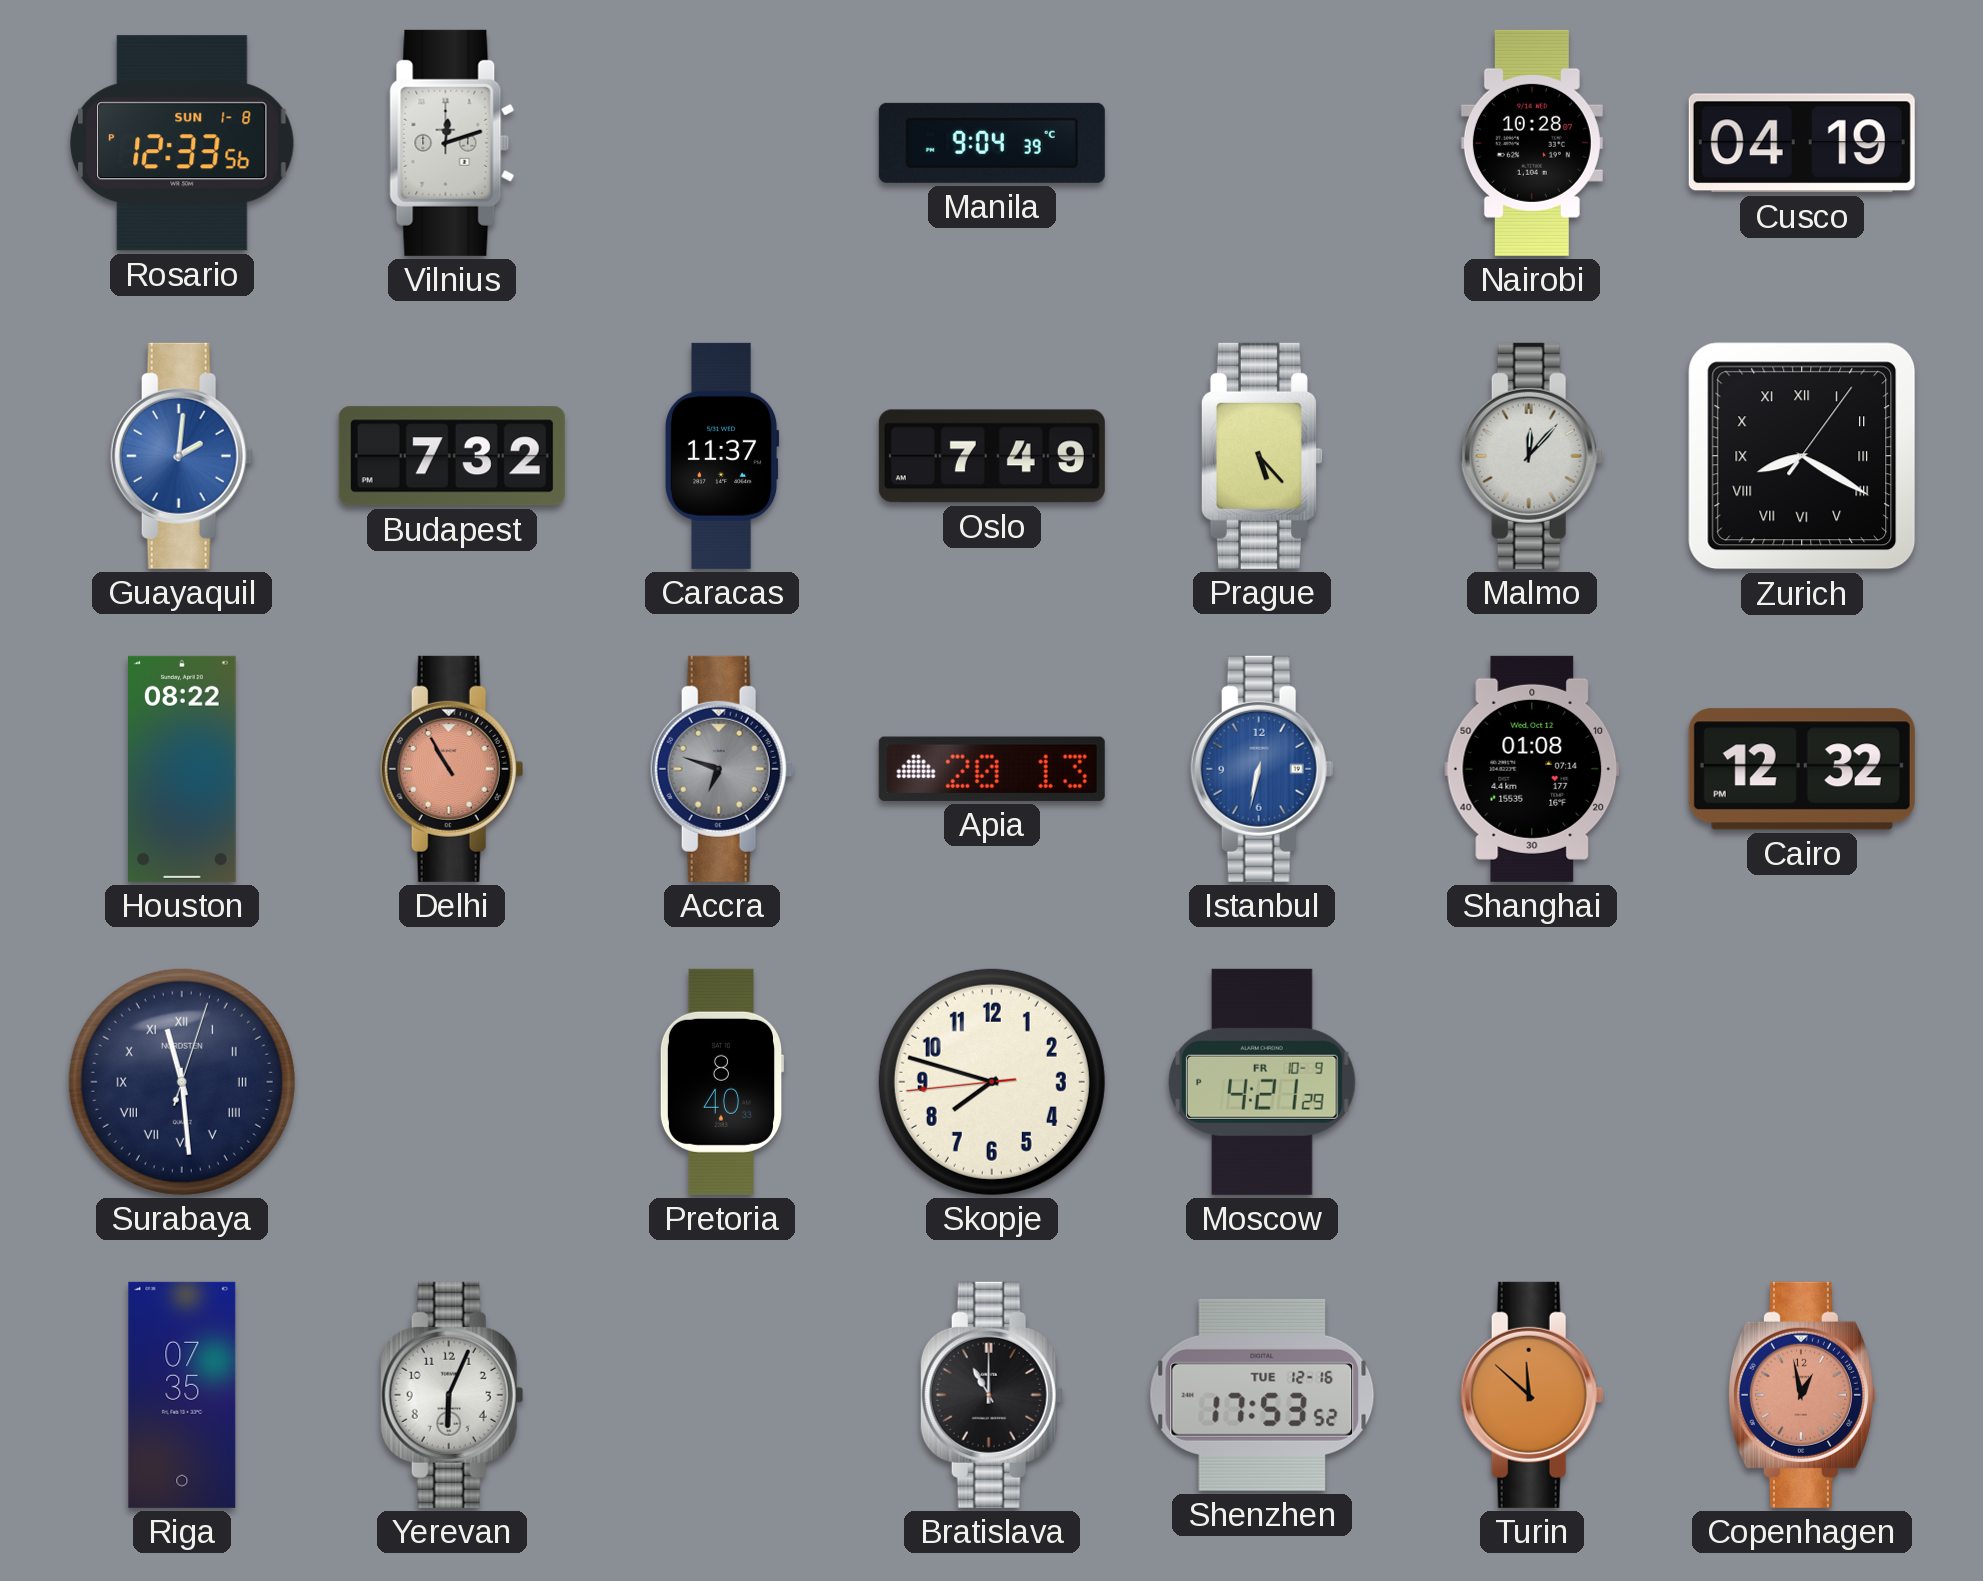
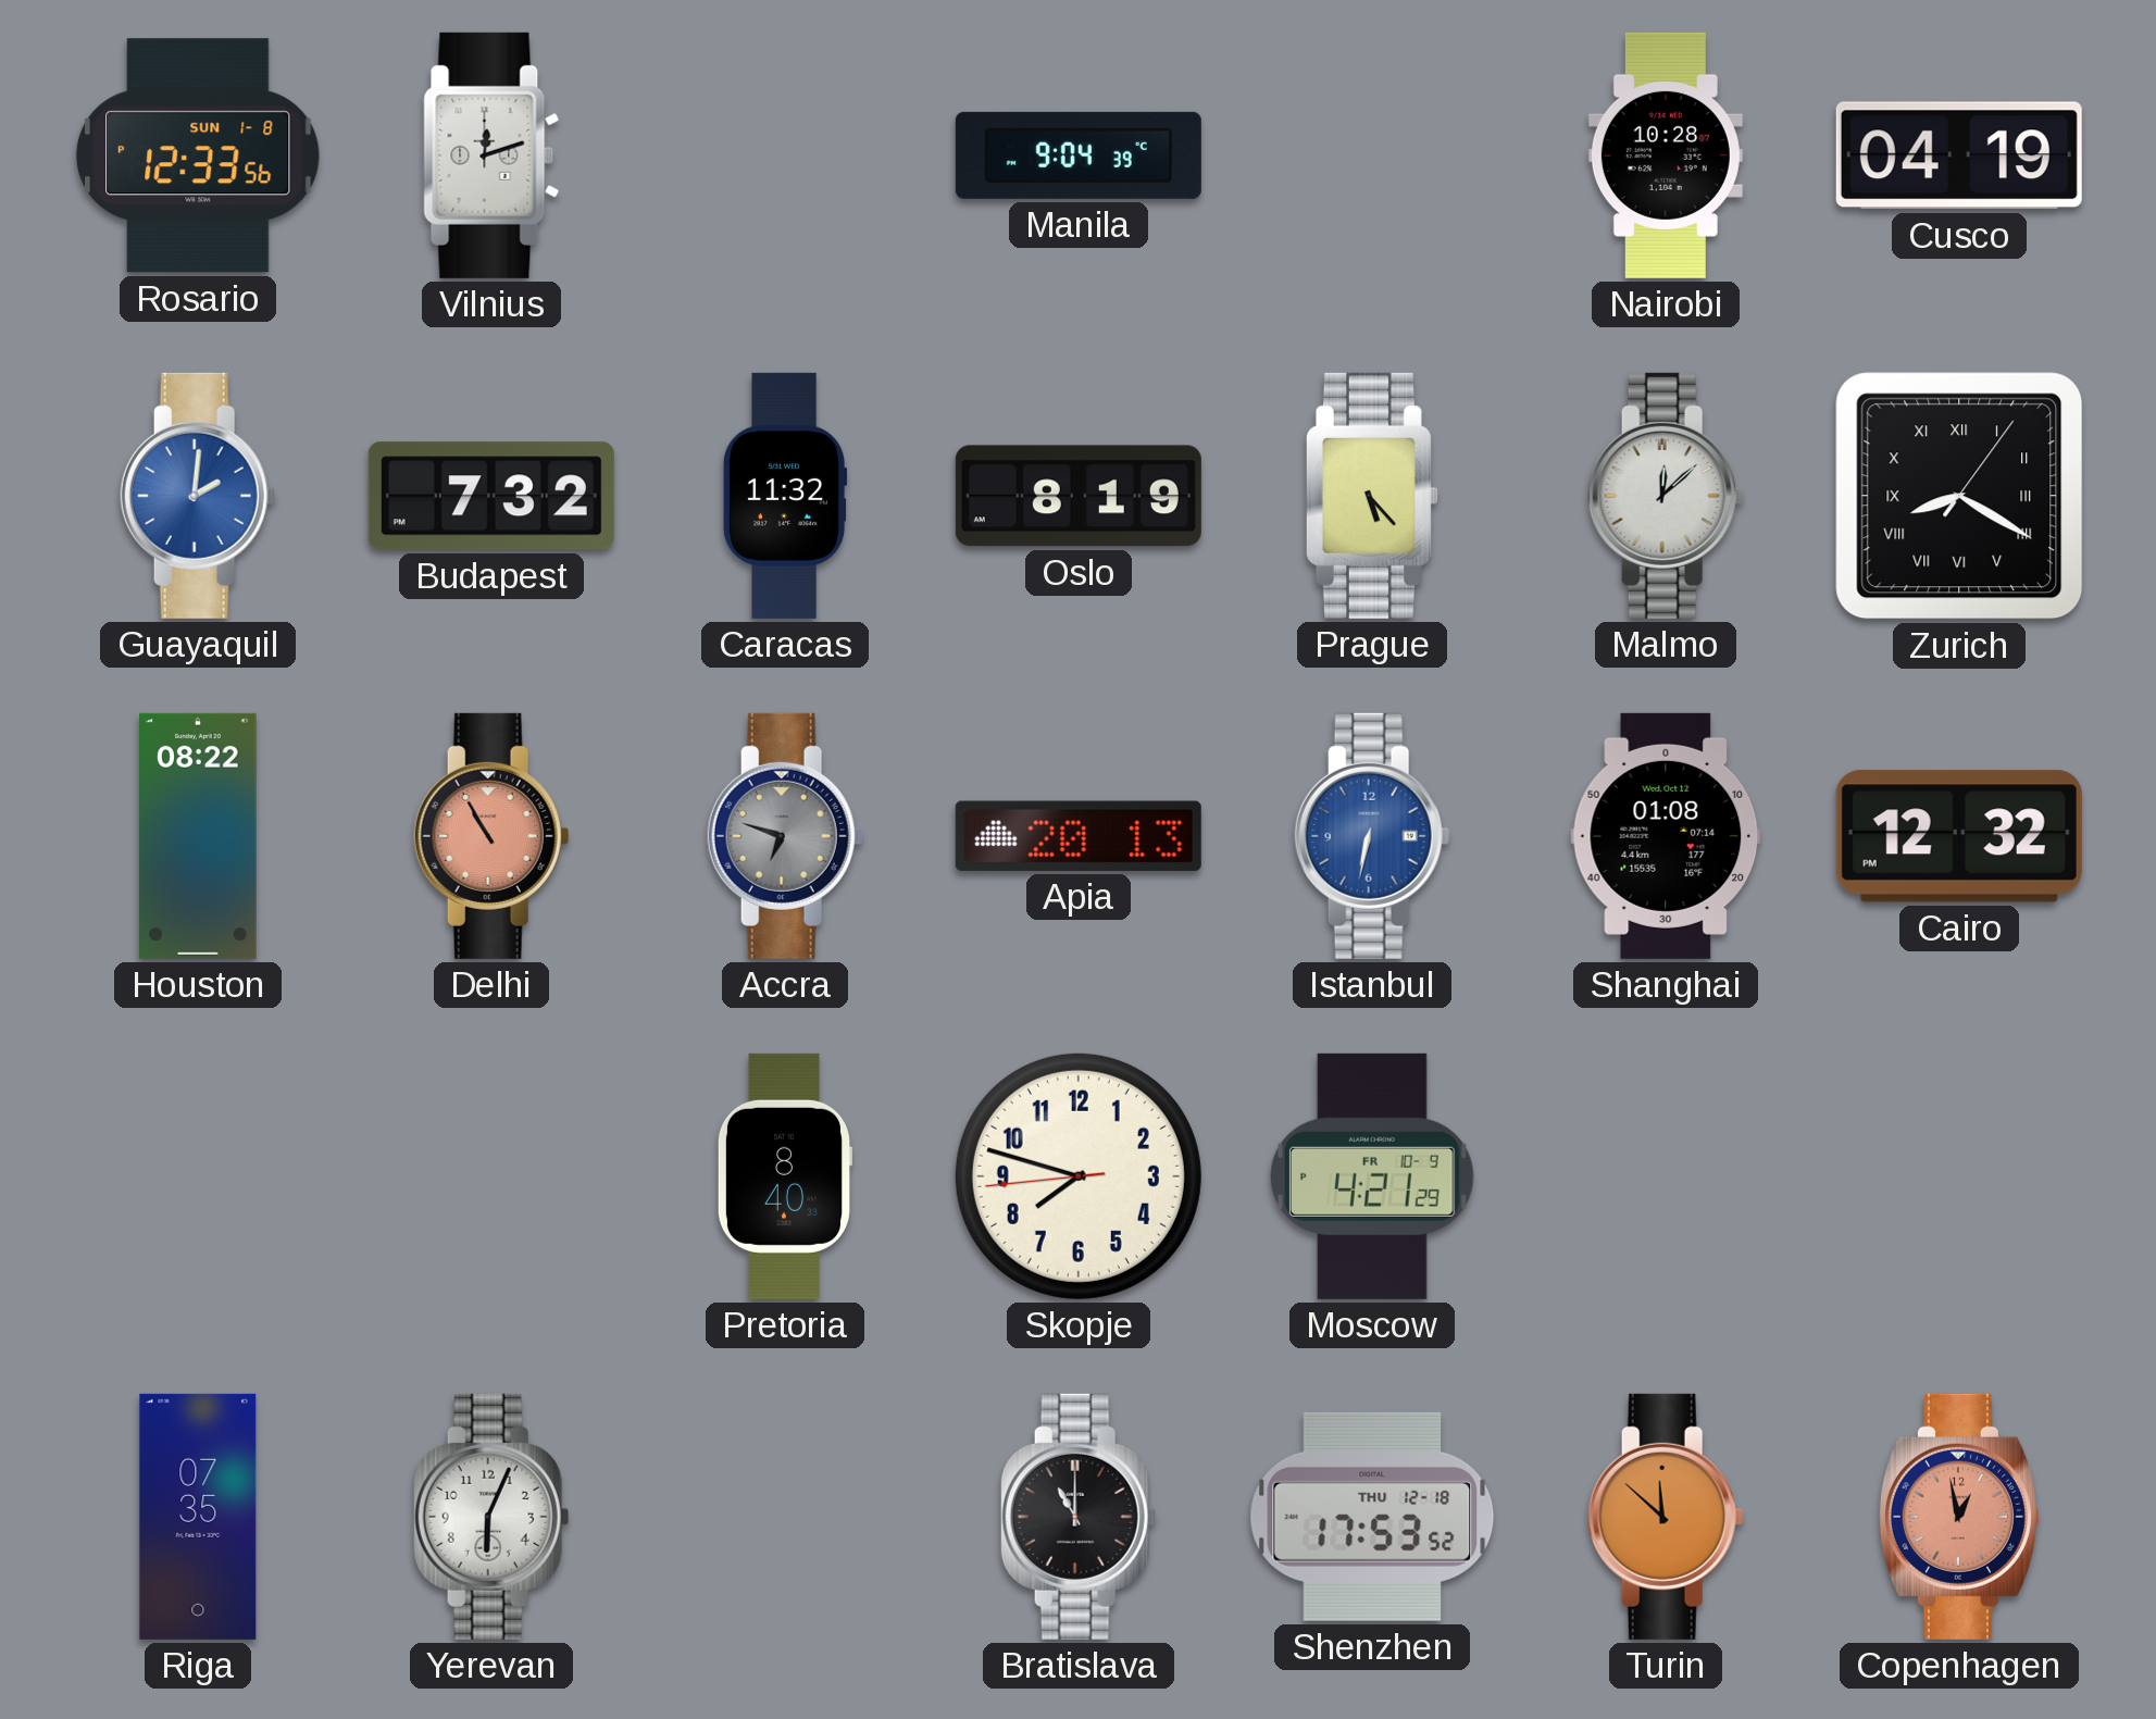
Caracas: 11:37 -> 11:32
Oslo: 7:49 -> 8:19
Malmo: 12:07 -> 12:08
Surabaya: 11:29 -> none
Shenzhen date: TUE 12-16 -> THU 12-18
